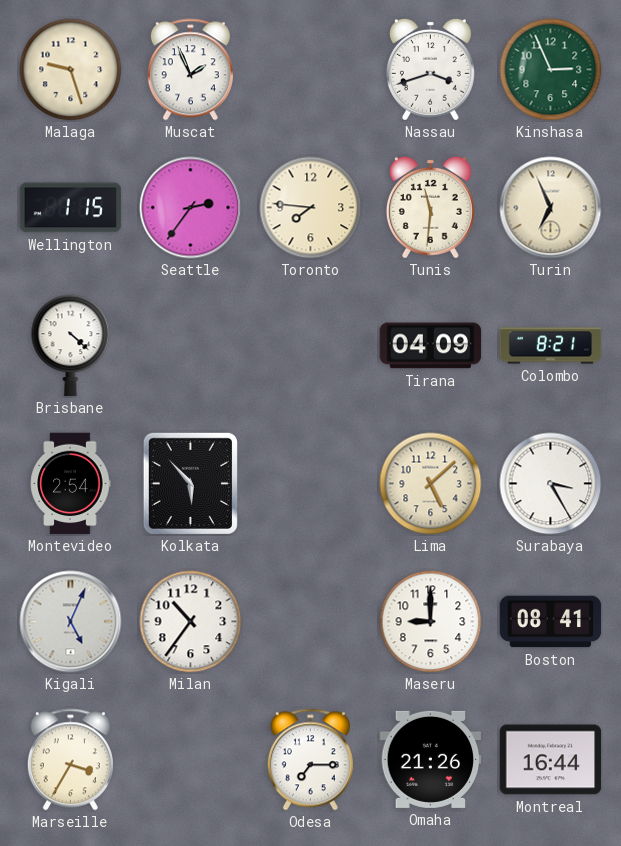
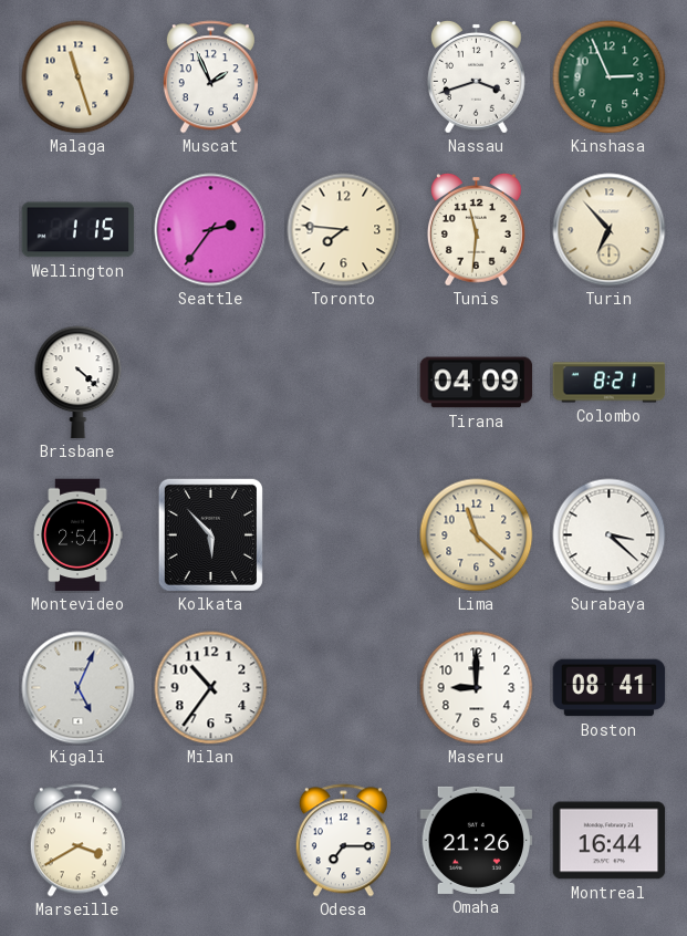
Malaga: 9:27 -> 11:27
Turin: 6:56 -> 6:53
Lima: 5:08 -> 11:22
Surabaya: 3:25 -> 3:22
Marseille: 3:35 -> 3:40
